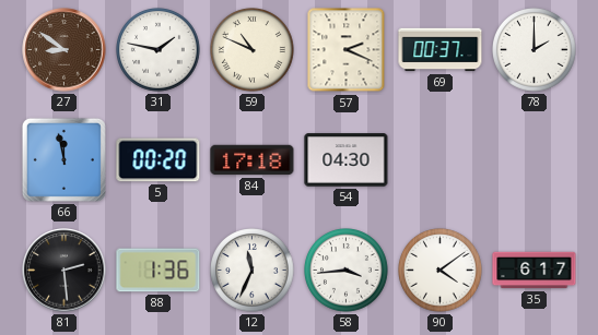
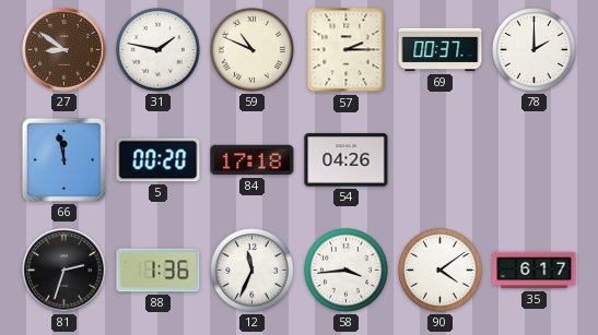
57: 2:19 -> 2:15
54: 04:30 -> 04:26
81: 2:29 -> 2:33
